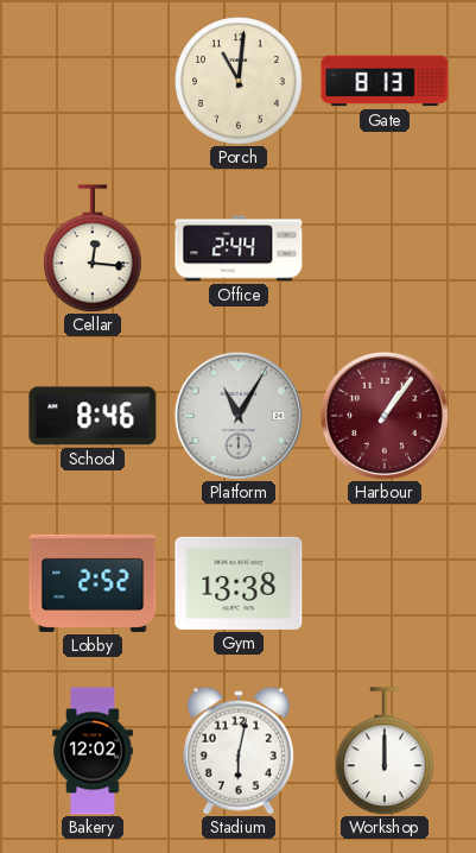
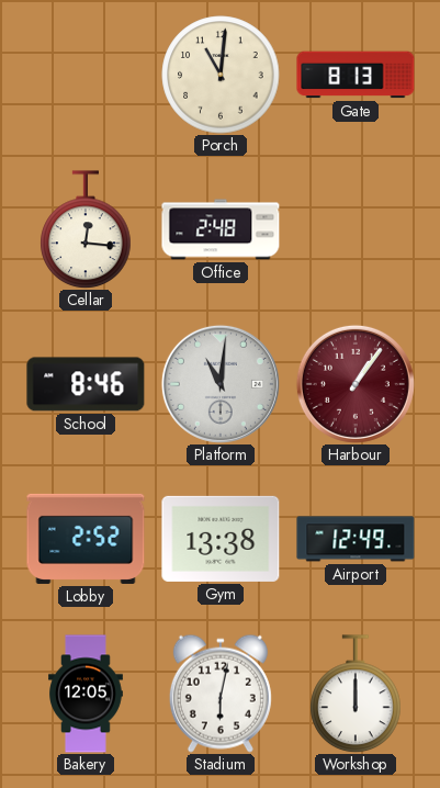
Office: 2:44 -> 2:48
Platform: 11:05 -> 11:01
Airport: none -> 12:49
Bakery: 12:02 -> 12:05
